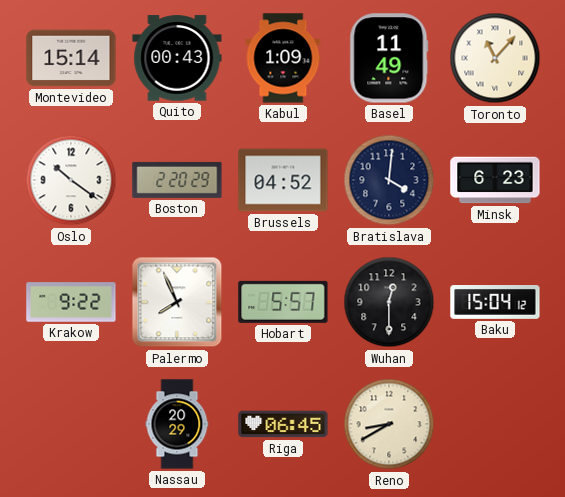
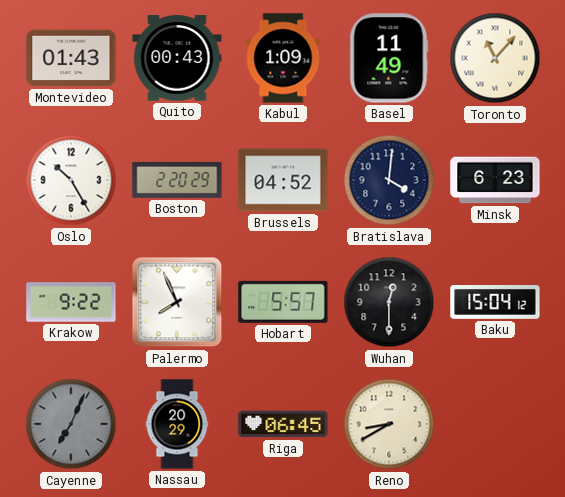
Montevideo: 15:14 -> 01:43
Oslo: 10:21 -> 10:25
Cayenne: none -> 7:04
